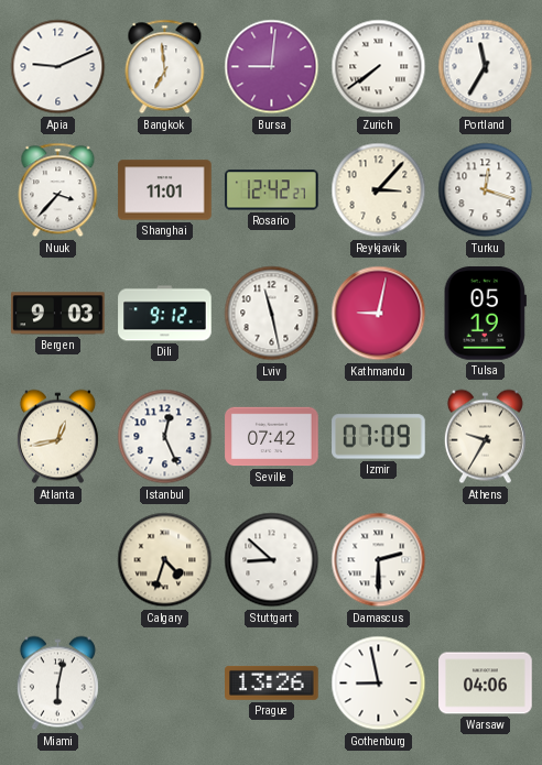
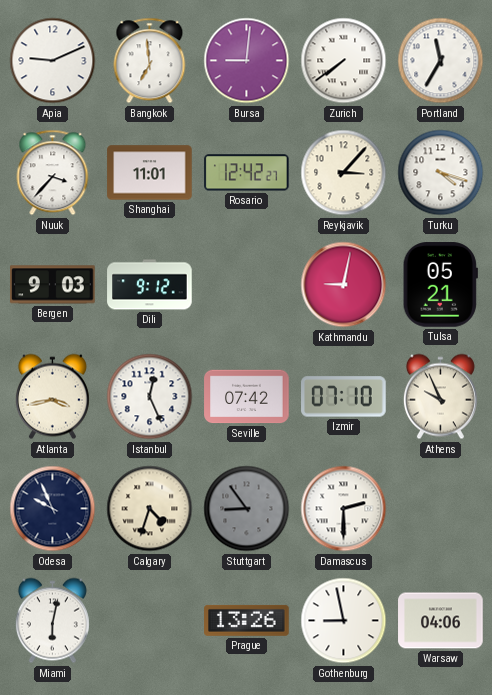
Turku: 12:18 -> 4:18
Lviv: 11:28 -> none
Tulsa: 05:19 -> 05:21
Atlanta: 12:43 -> 3:43
Izmir: 07:09 -> 07:10
Athens: 9:35 -> 9:56
Odesa: none -> 9:56
Stuttgart: 8:52 -> 8:54
Stuttgart dial: white -> grey
